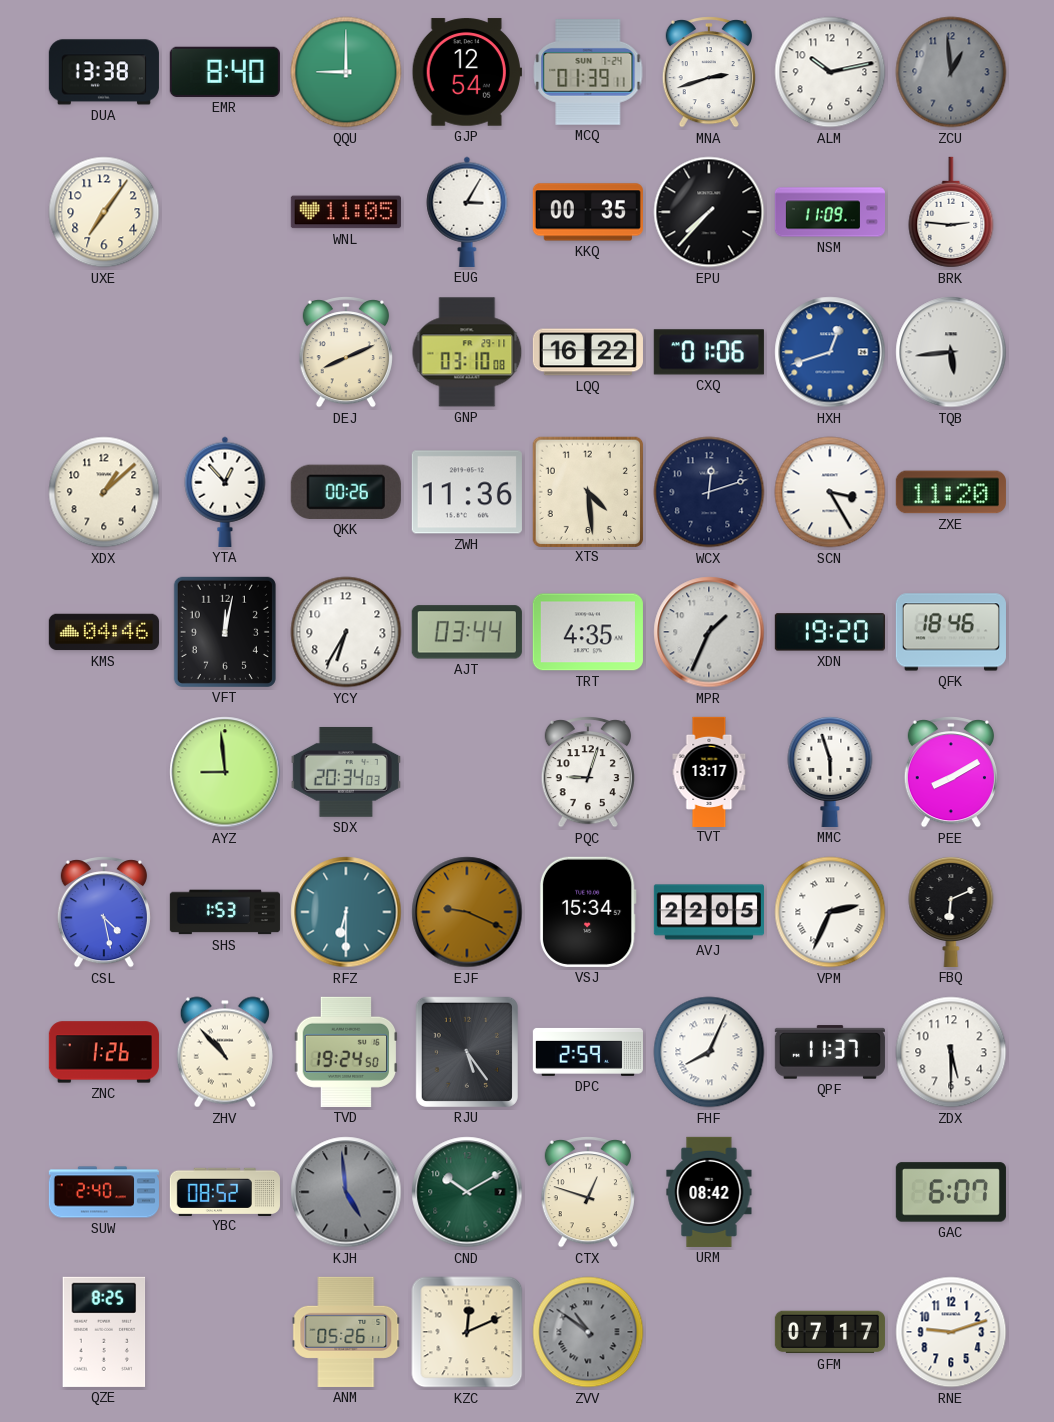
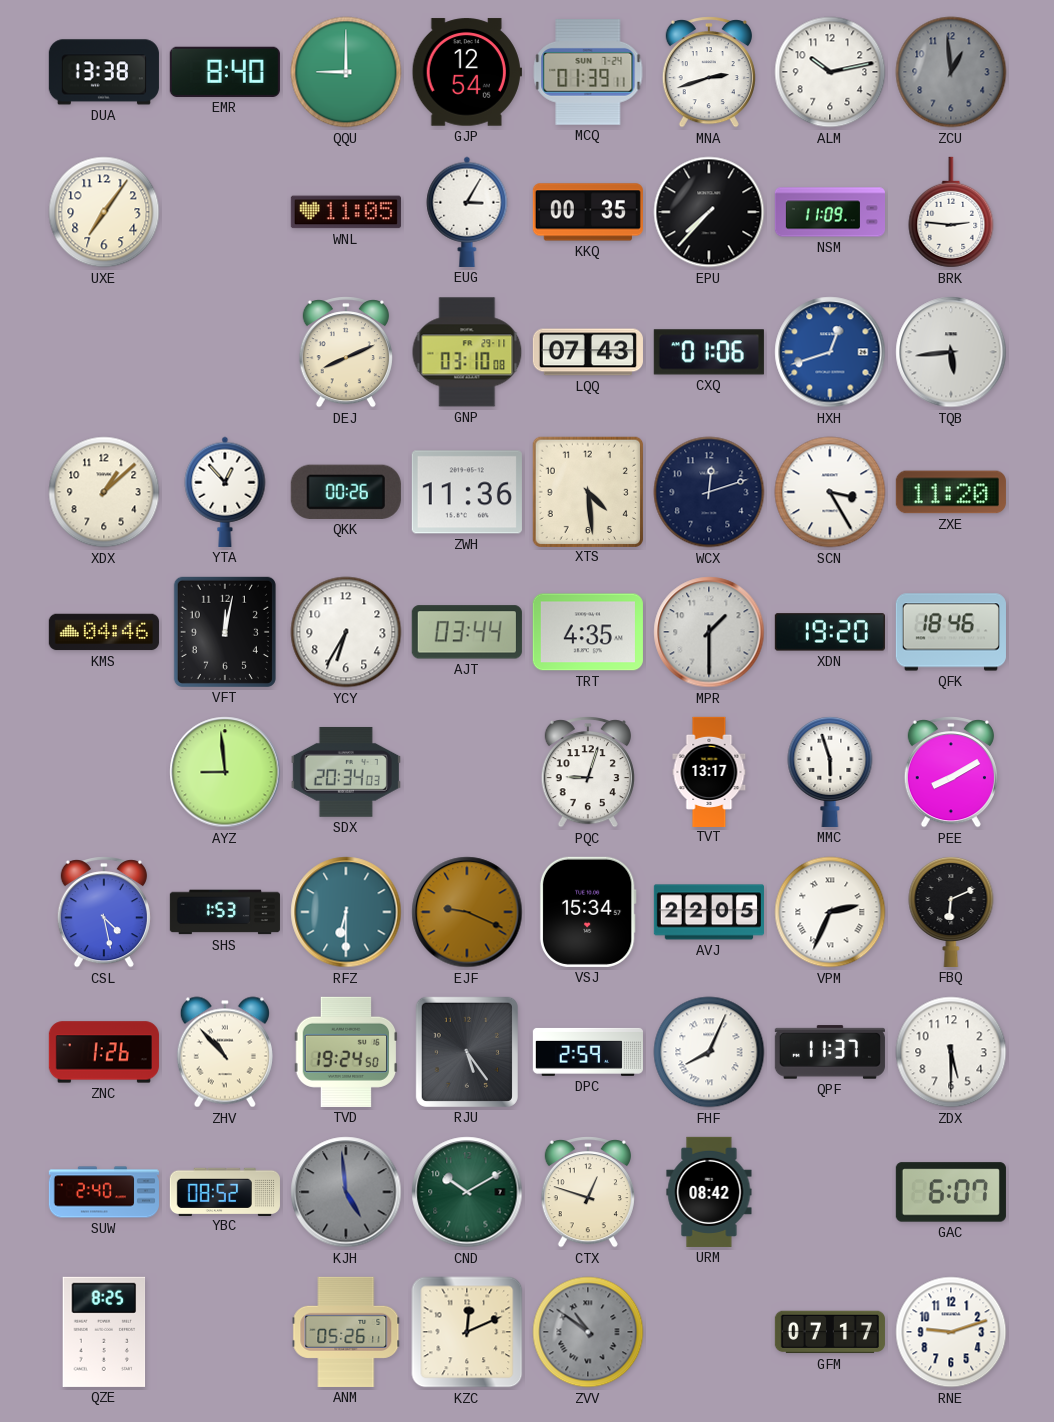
LQQ: 16:22 -> 07:43
MPR: 1:34 -> 1:30
